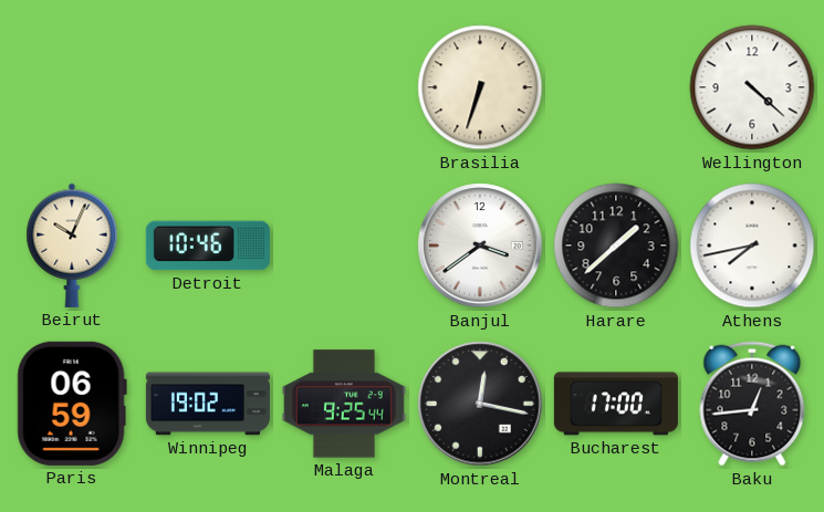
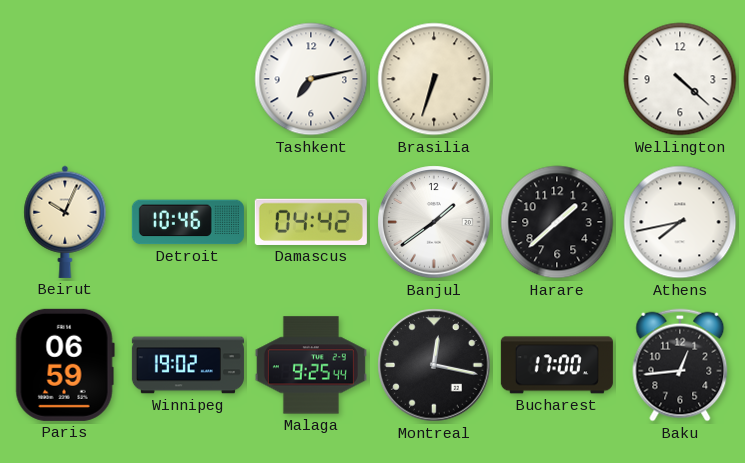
Tashkent: none -> 7:13
Damascus: none -> 04:42
Banjul: 3:39 -> 1:39
